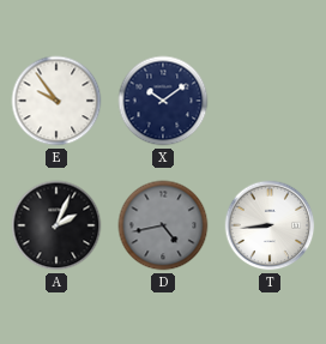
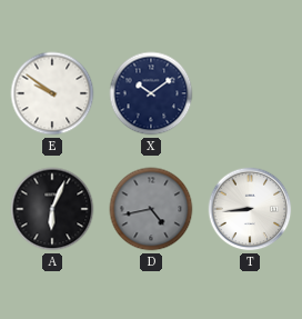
E: 9:54 -> 9:51
A: 2:04 -> 6:04
